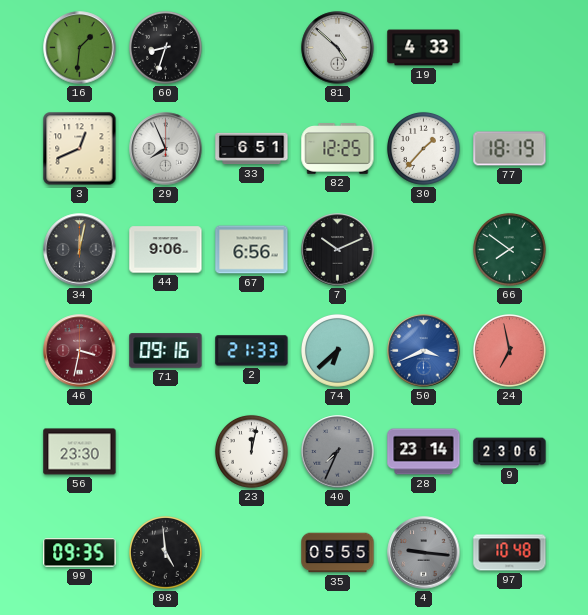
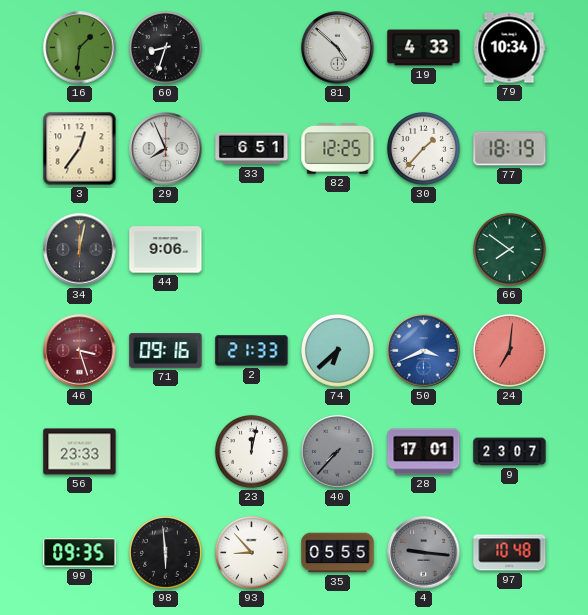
79: none -> 10:34
3: 12:41 -> 12:36
67: 6:56 -> none
7: 10:11 -> none
46: 3:32 -> 3:27
24: 6:58 -> 7:01
56: 23:30 -> 23:33
40: 7:34 -> 7:37
28: 23:14 -> 17:01
9: 23:06 -> 23:07
98: 4:59 -> 5:59
93: none -> 8:53
